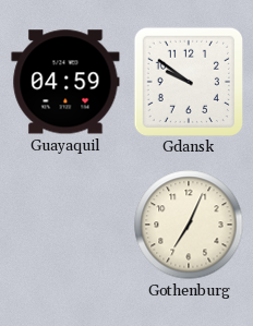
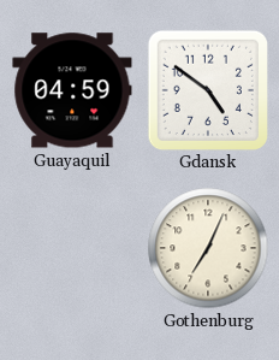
Gdansk: 9:51 -> 4:51
